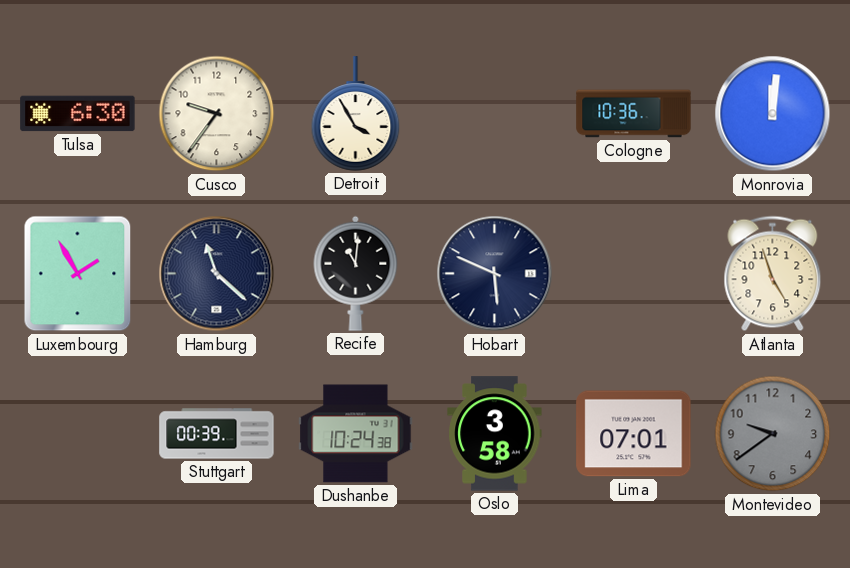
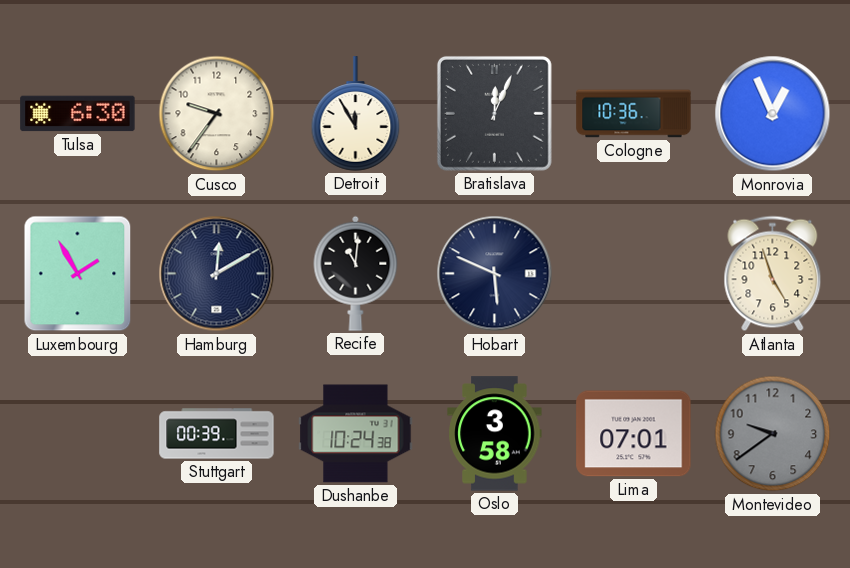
Detroit: 3:55 -> 11:55
Bratislava: none -> 12:04
Monrovia: 12:01 -> 12:56
Hamburg: 11:22 -> 12:10
